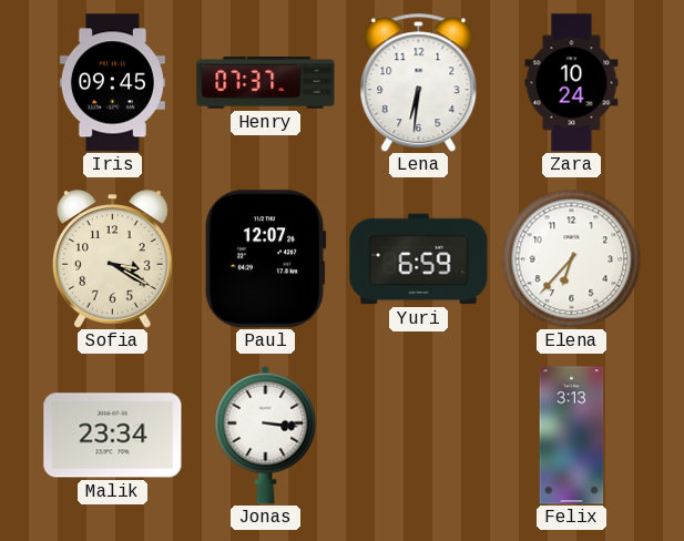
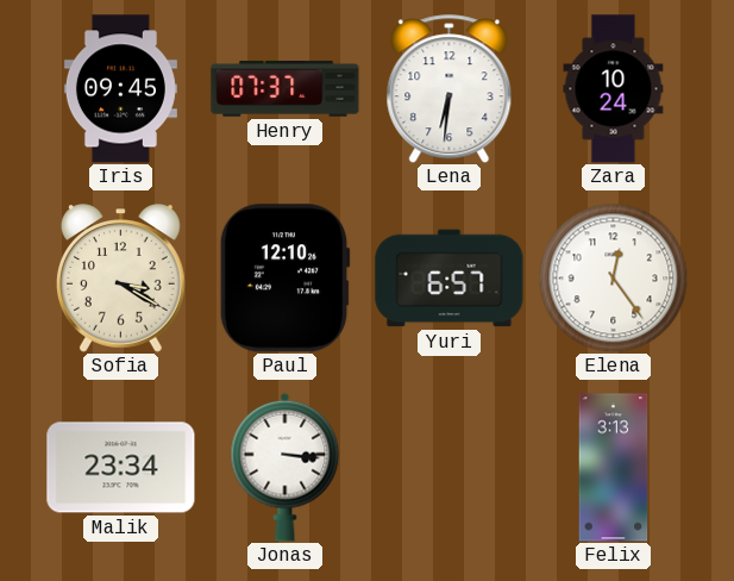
Paul: 12:07 -> 12:10
Yuri: 6:59 -> 6:57
Elena: 6:37 -> 12:24
